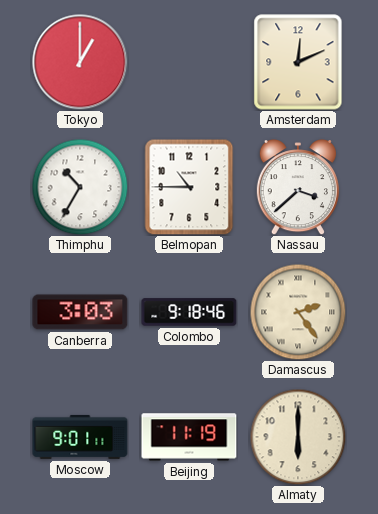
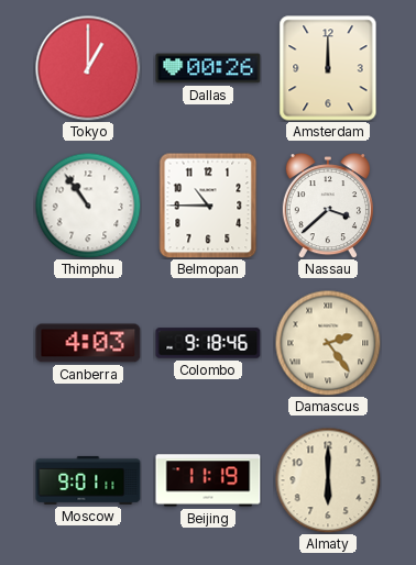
Dallas: none -> 00:26
Amsterdam: 12:11 -> 12:00
Thimphu: 10:35 -> 10:54
Canberra: 3:03 -> 4:03
